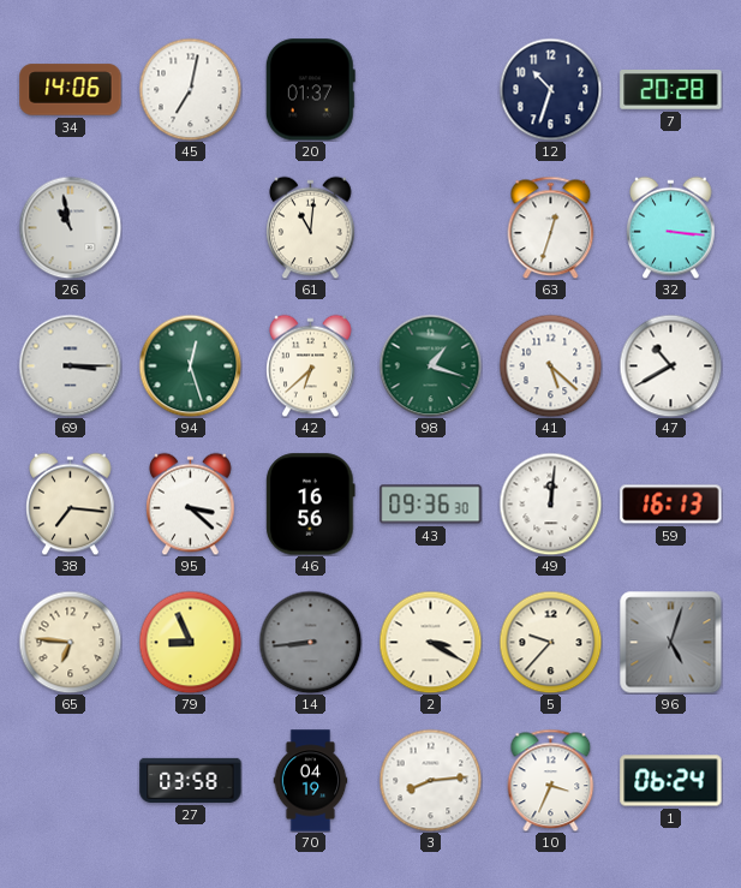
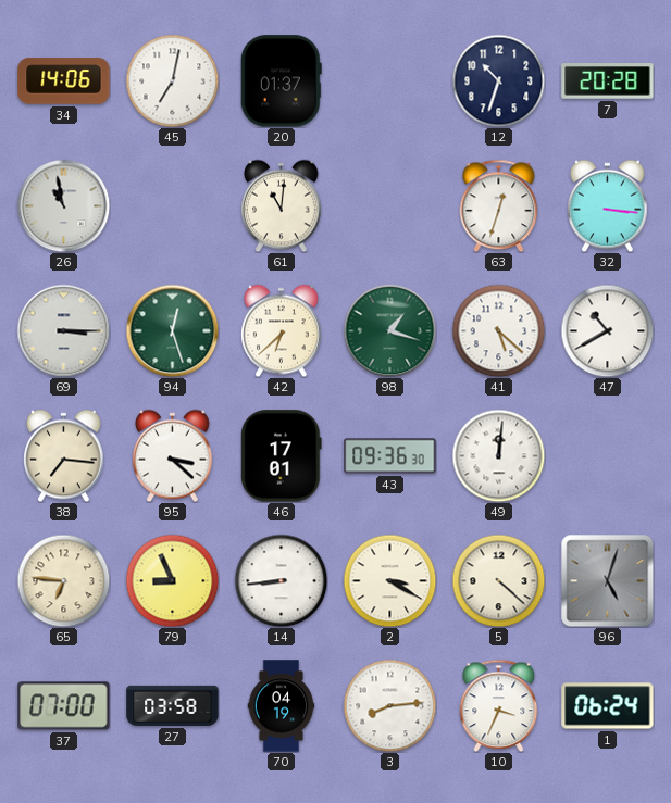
46: 16:56 -> 17:01
59: 16:13 -> none
14 dial: grey -> white
5: 9:37 -> 4:22
37: none -> 07:00
